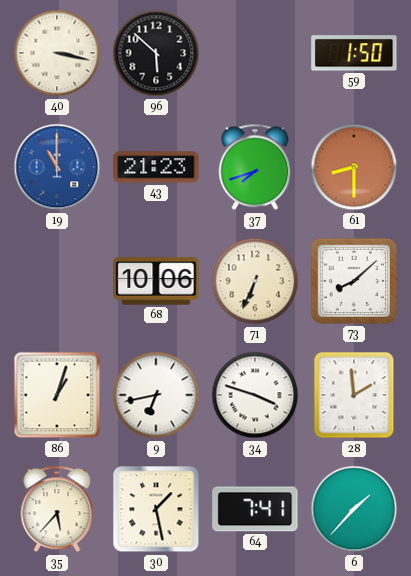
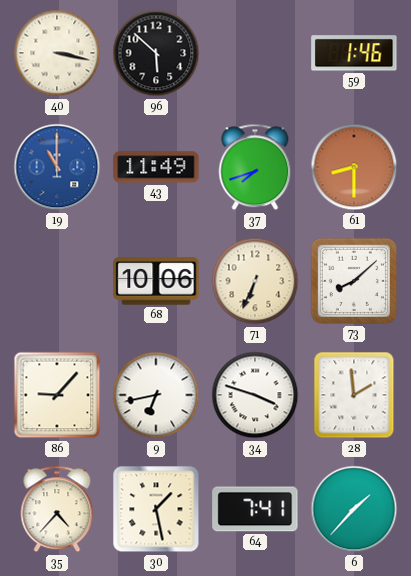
59: 1:50 -> 1:46
43: 21:23 -> 11:49
86: 1:03 -> 9:07
35: 5:37 -> 4:37
